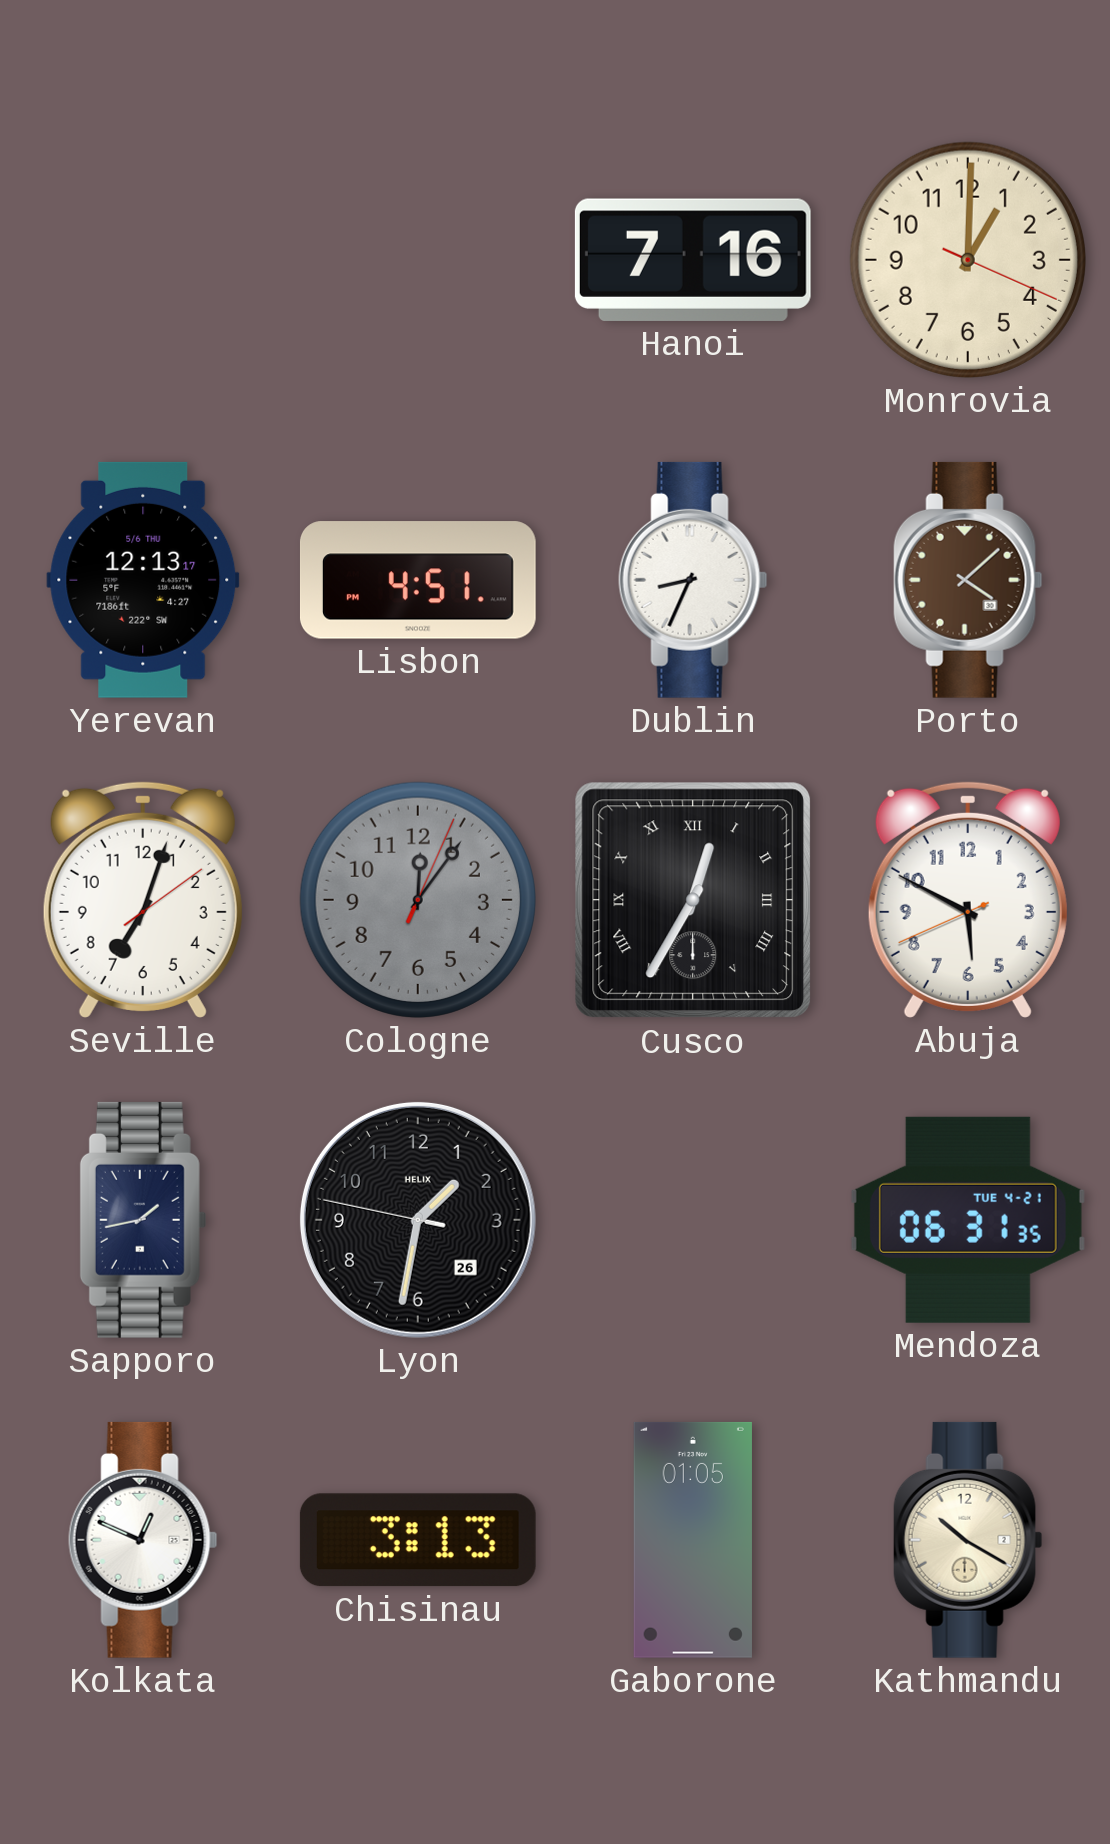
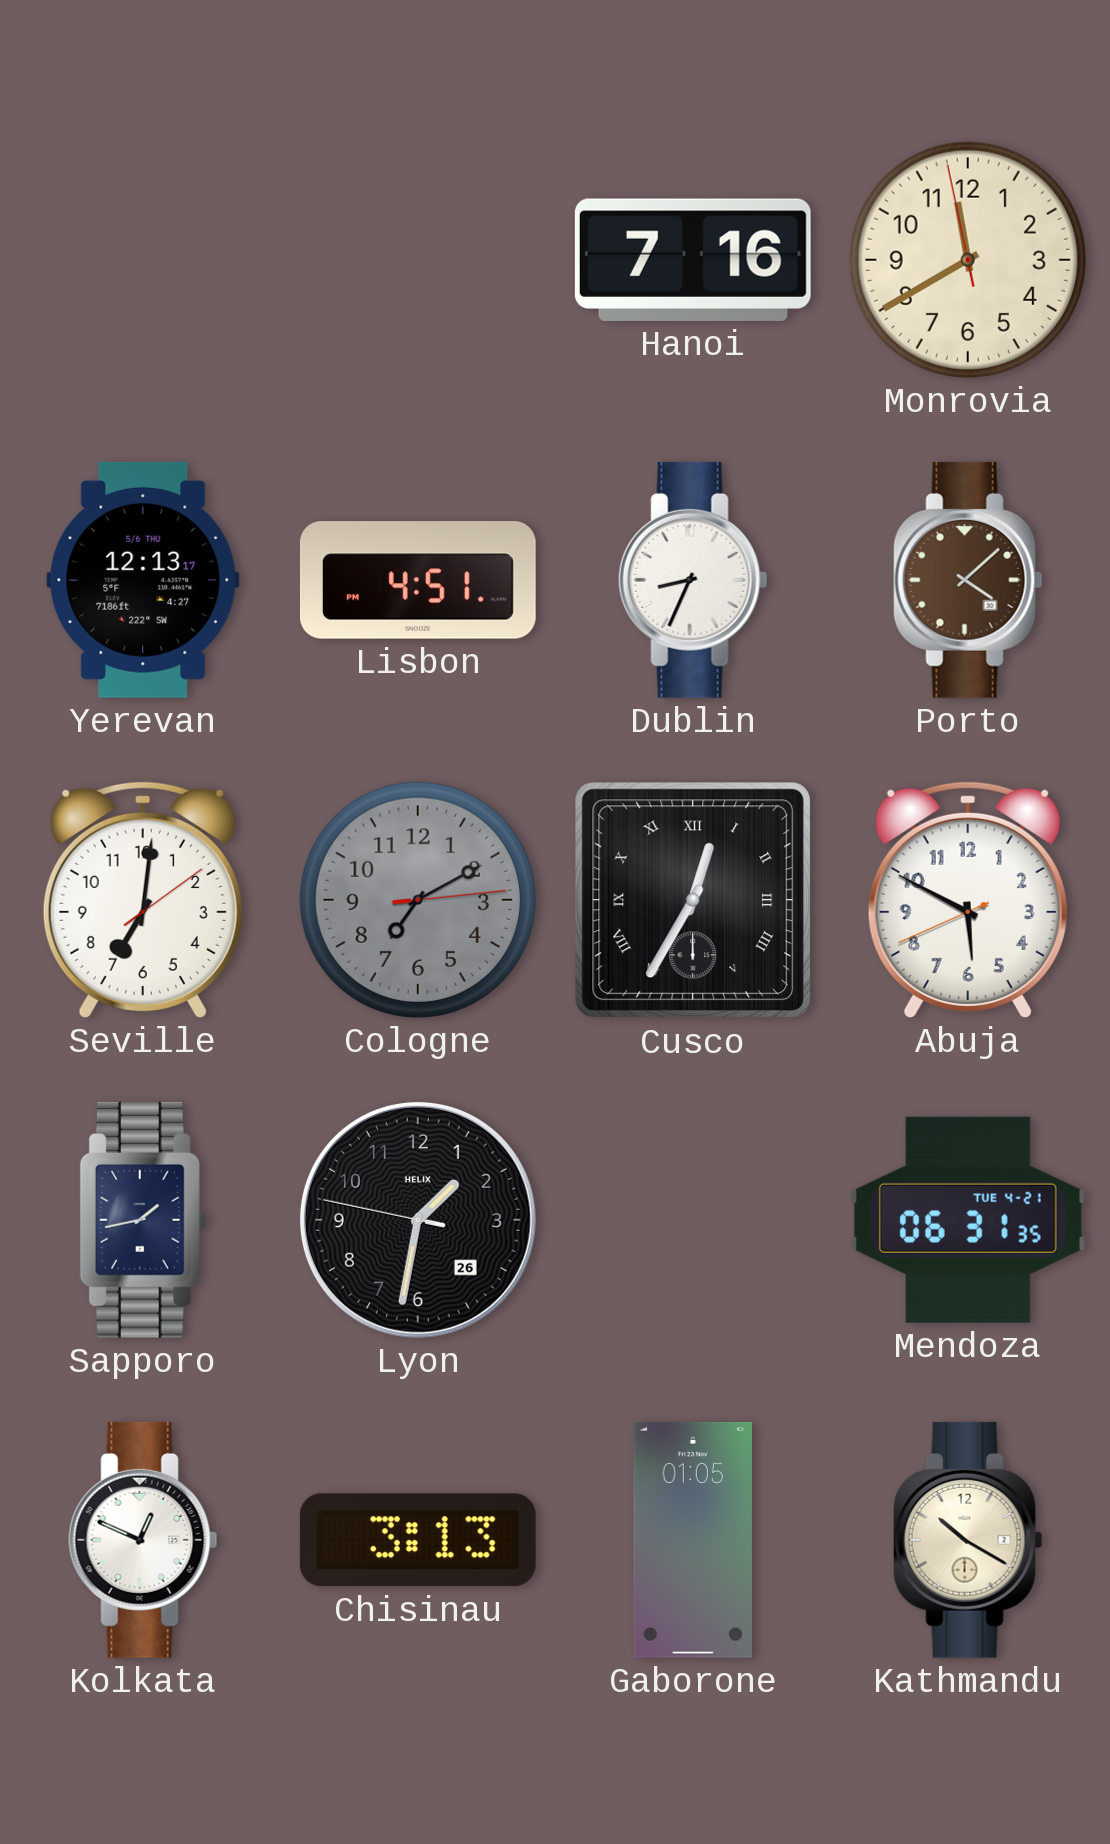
Monrovia: 1:00 -> 11:39
Seville: 7:03 -> 7:01
Cologne: 12:06 -> 7:10
